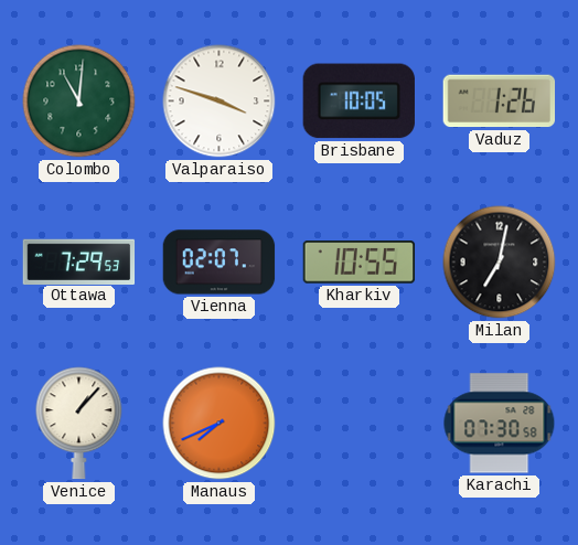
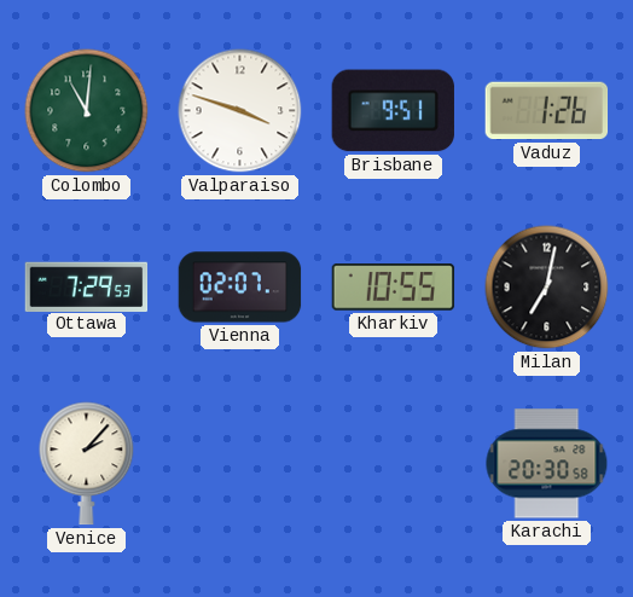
Brisbane: 10:05 -> 9:51
Venice: 1:07 -> 2:07
Manaus: 7:41 -> none
Karachi: 07:30 -> 20:30
